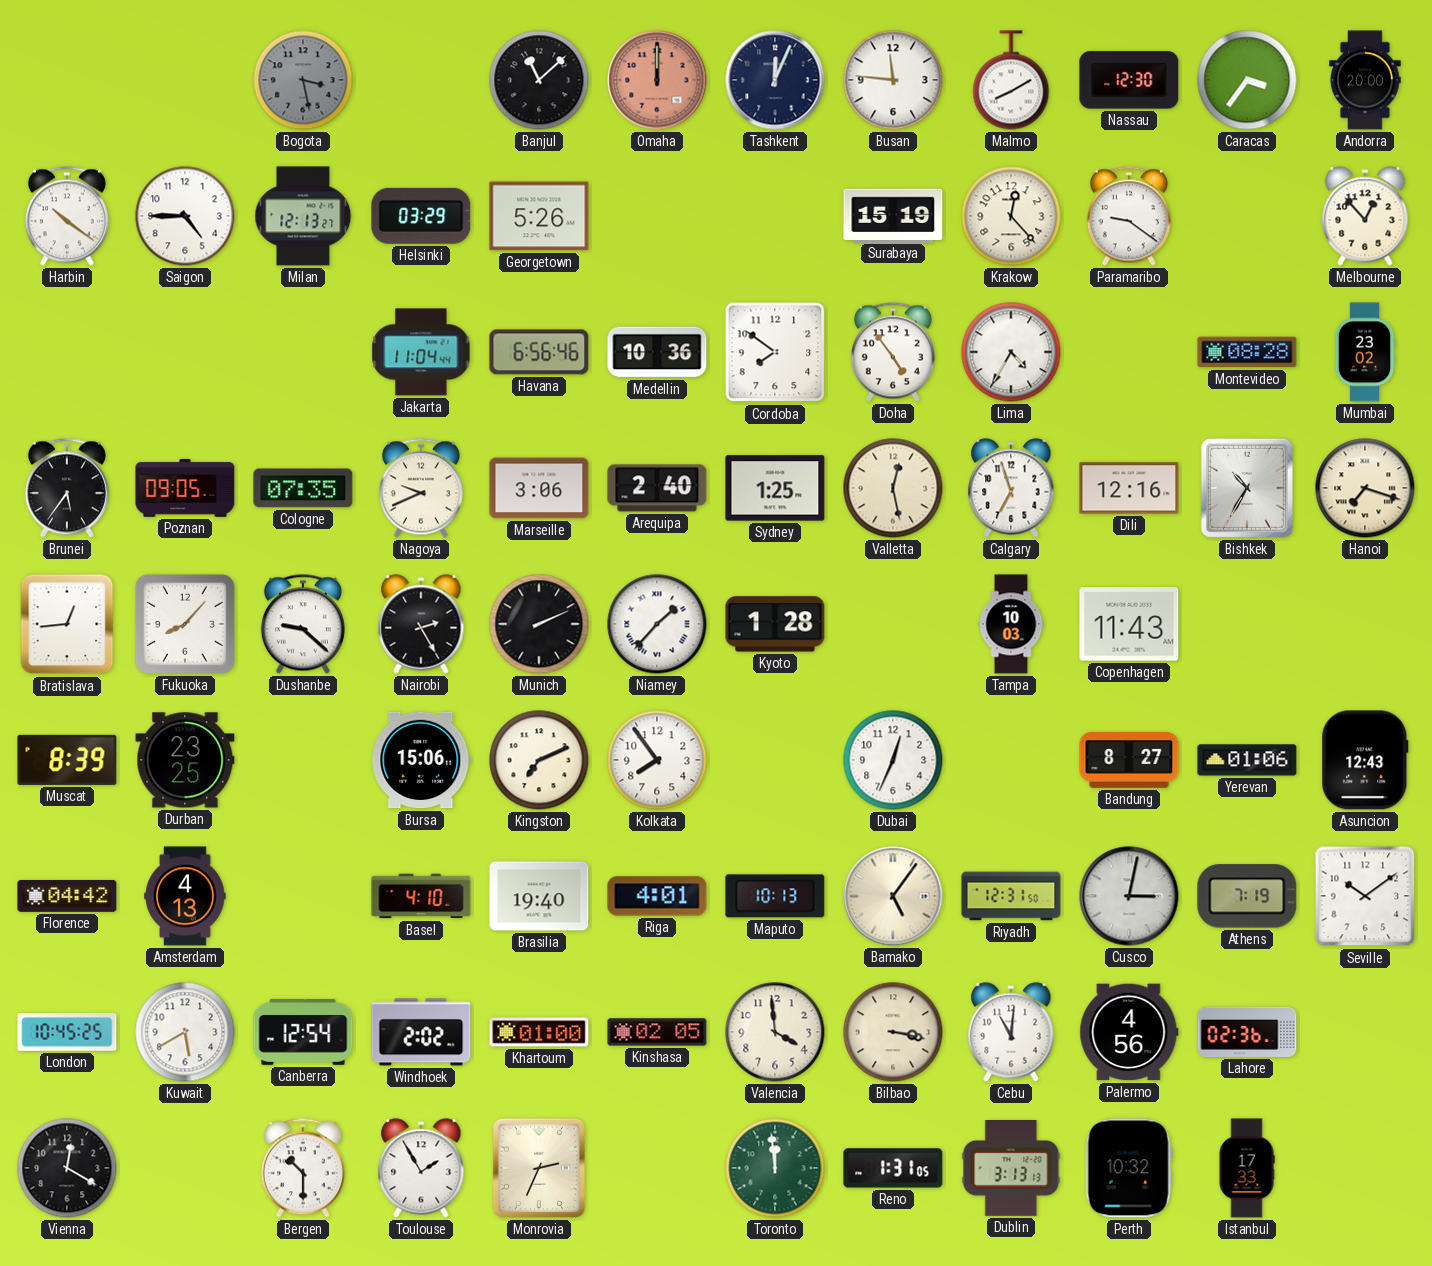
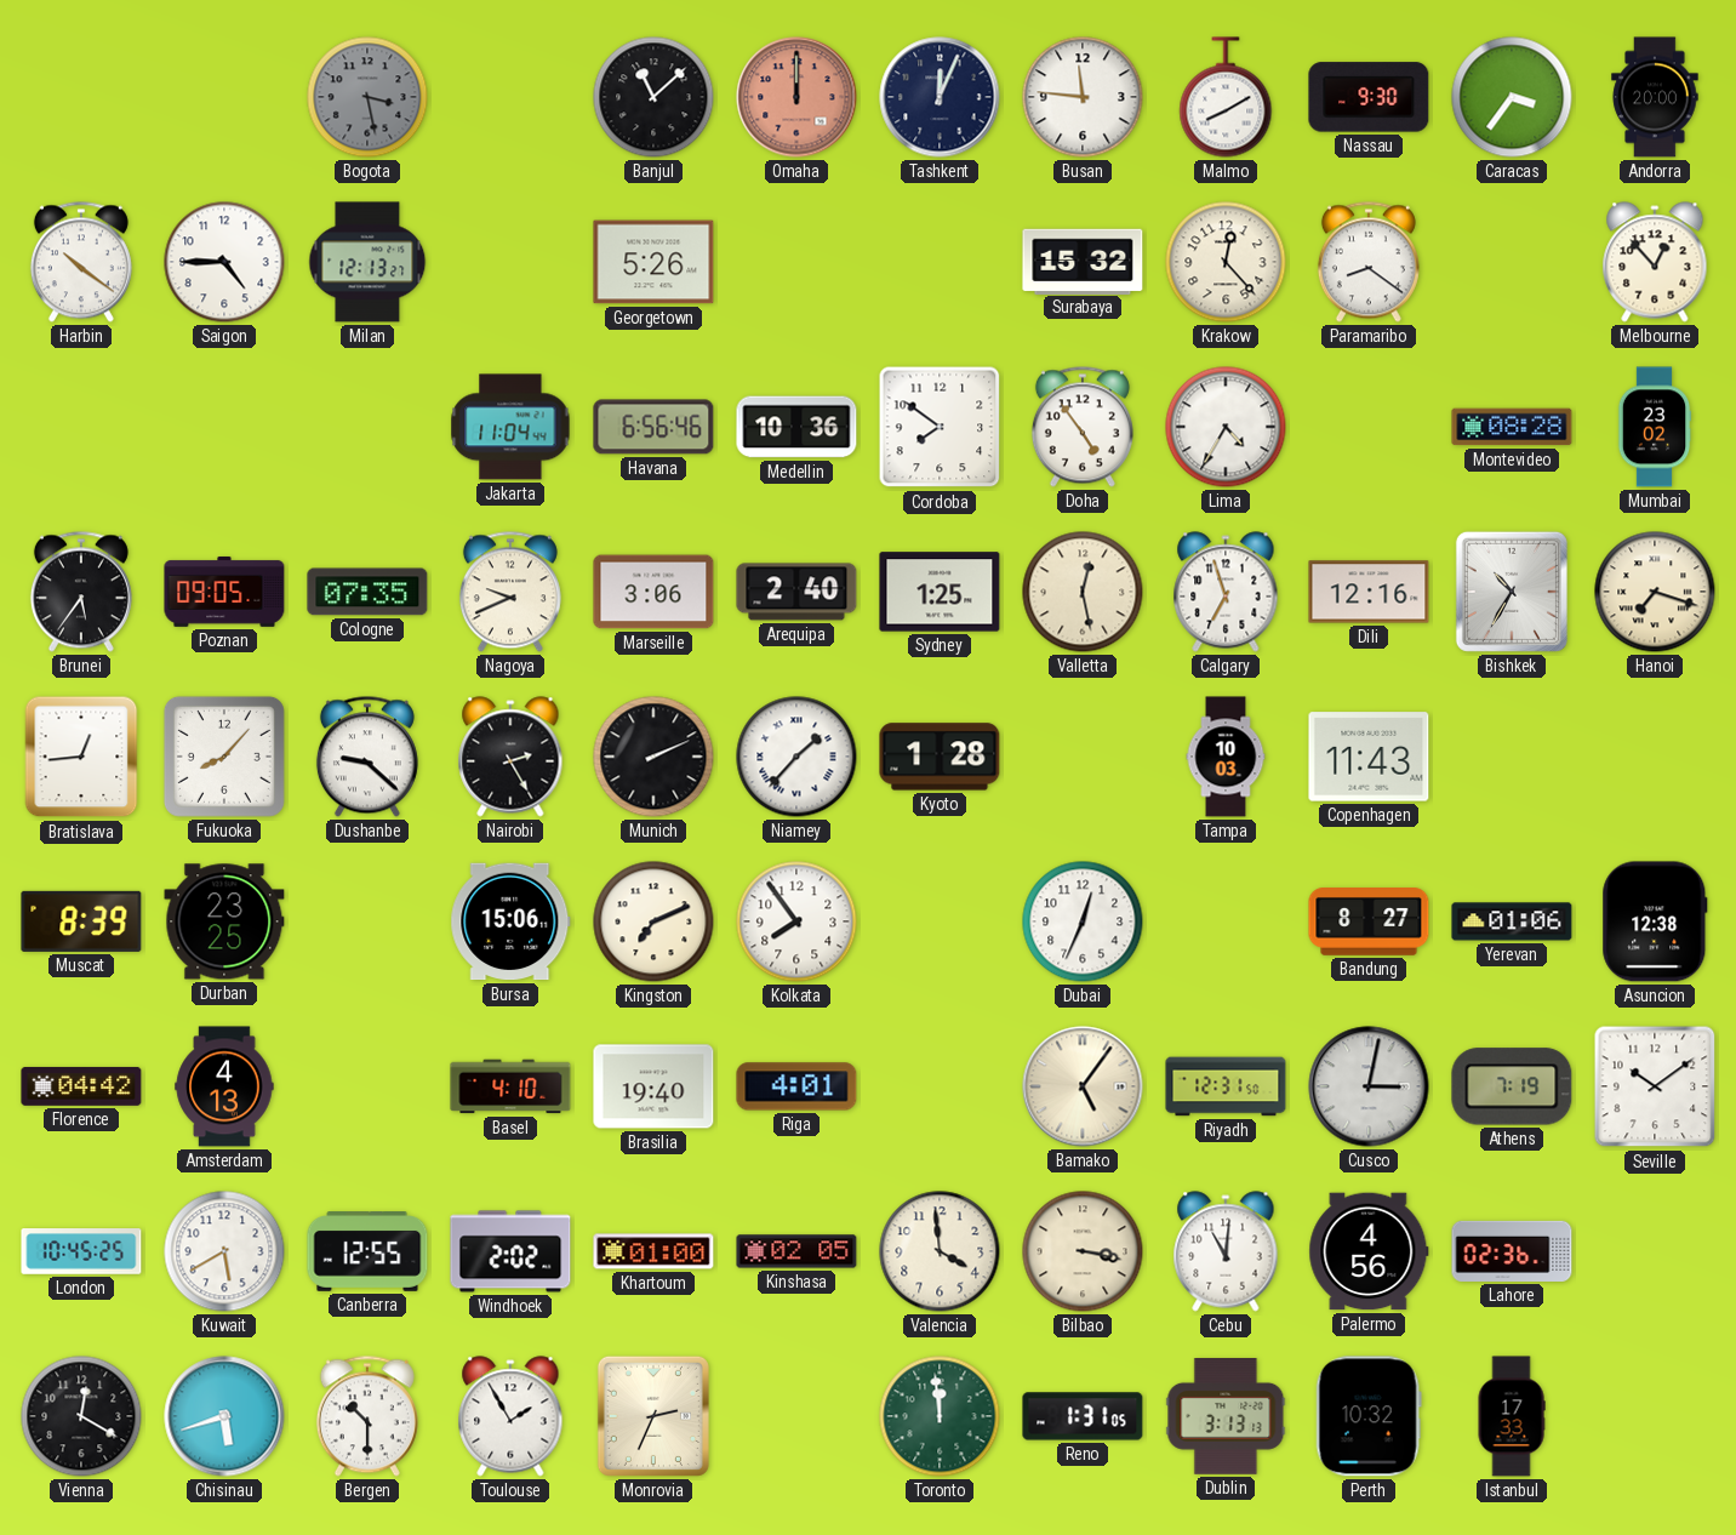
Nassau: 12:30 -> 9:30
Helsinki: 03:29 -> none
Surabaya: 15:19 -> 15:32
Paramaribo: 9:21 -> 8:21
Asuncion: 12:43 -> 12:38
Maputo: 10:13 -> none
Canberra: 12:54 -> 12:55
Chisinau: none -> 5:42
